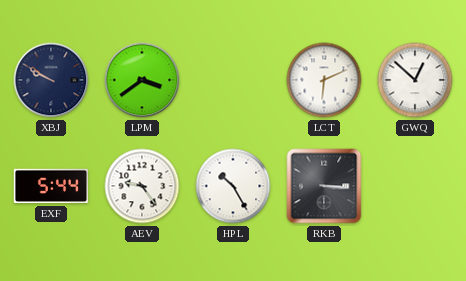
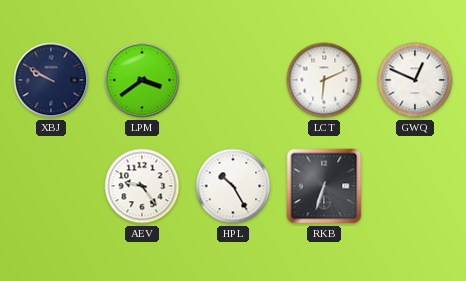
GWQ: 12:52 -> 12:49
EXF: 5:44 -> none
RKB: 3:16 -> 6:33
